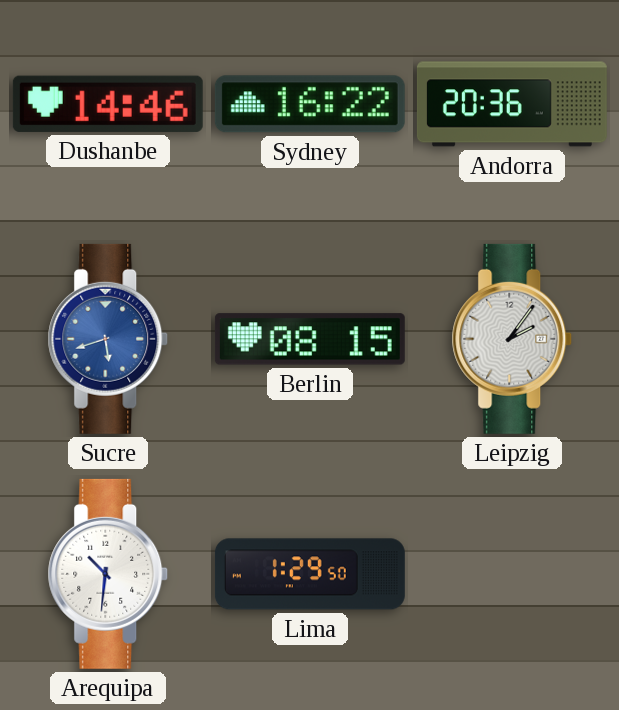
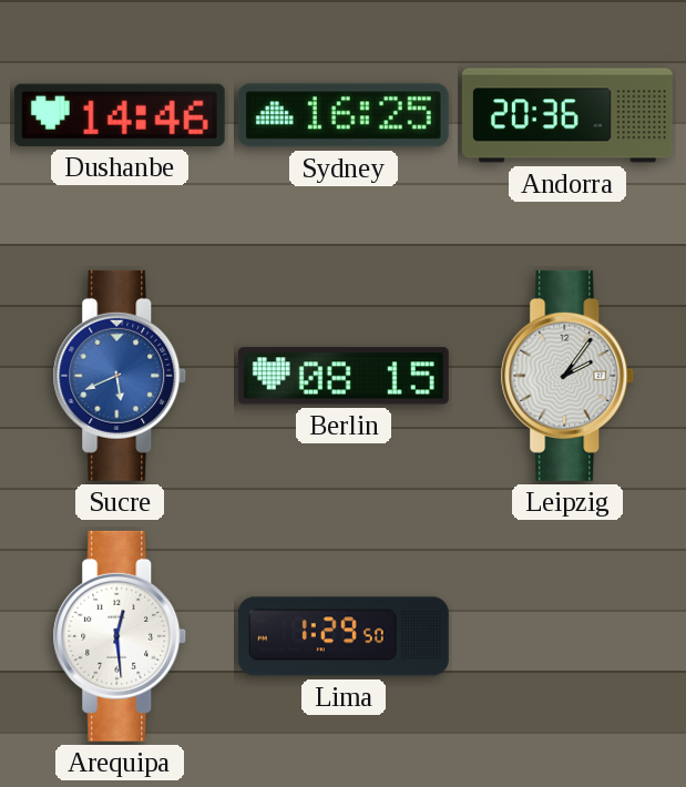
Sydney: 16:22 -> 16:25
Sucre: 5:42 -> 5:41
Arequipa: 10:31 -> 12:29
